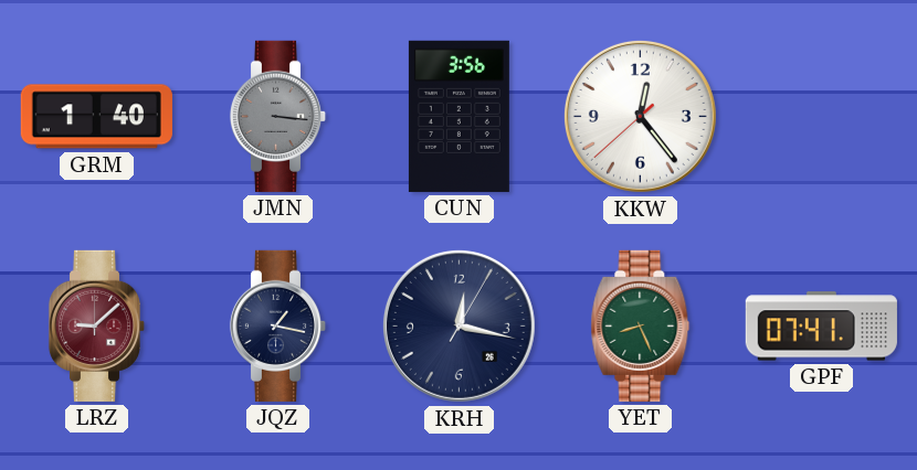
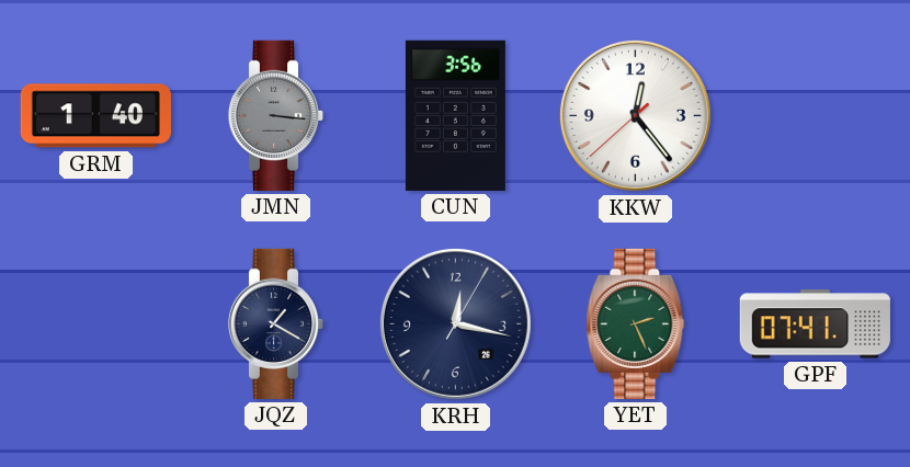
LRZ: 9:08 -> none
JQZ: 1:17 -> 1:20
YET: 8:26 -> 2:26
